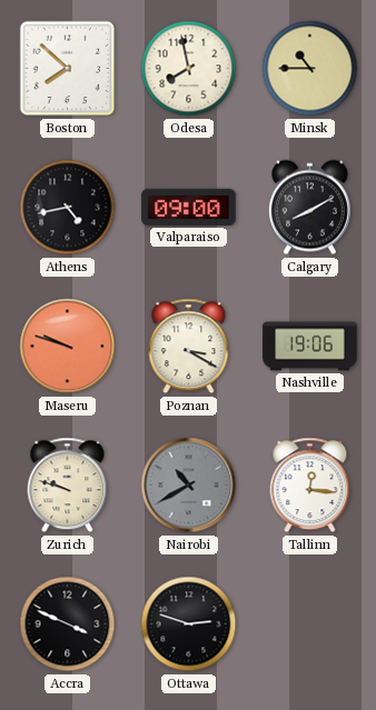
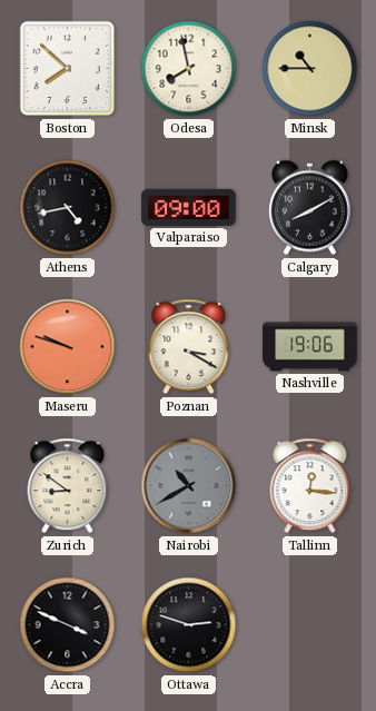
Zurich: 9:48 -> 8:51
